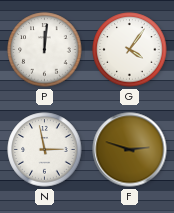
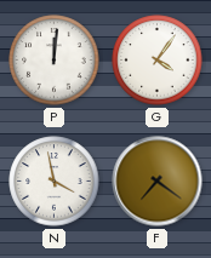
N: 2:58 -> 3:58
F: 2:48 -> 7:21
